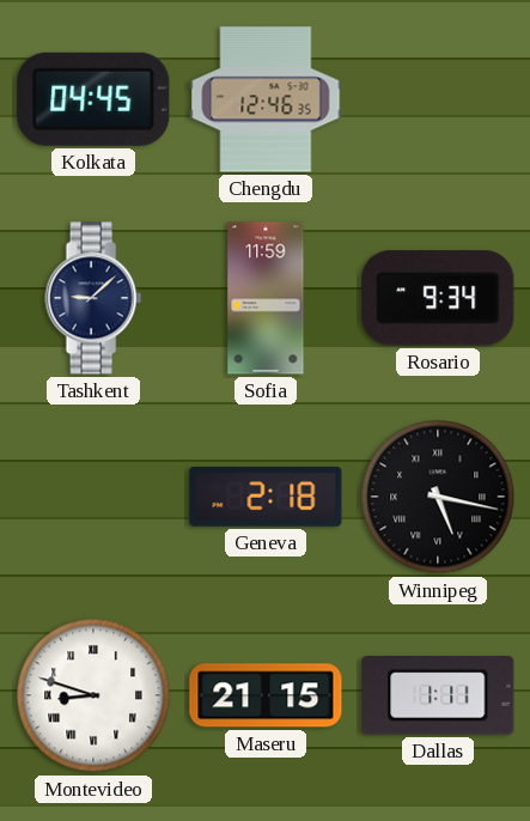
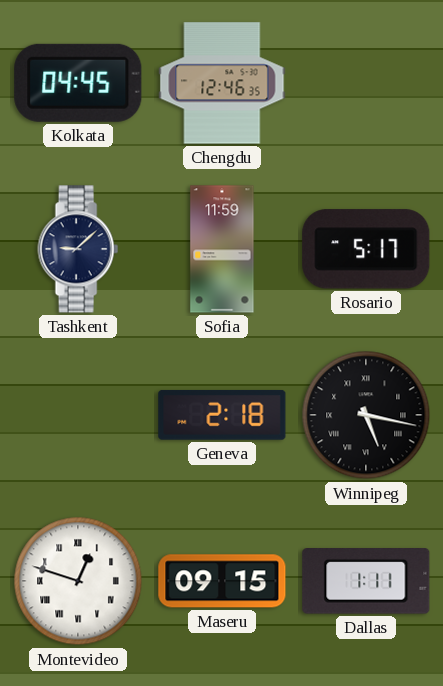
Rosario: 9:34 -> 5:17
Montevideo: 8:48 -> 12:48
Maseru: 21:15 -> 09:15
